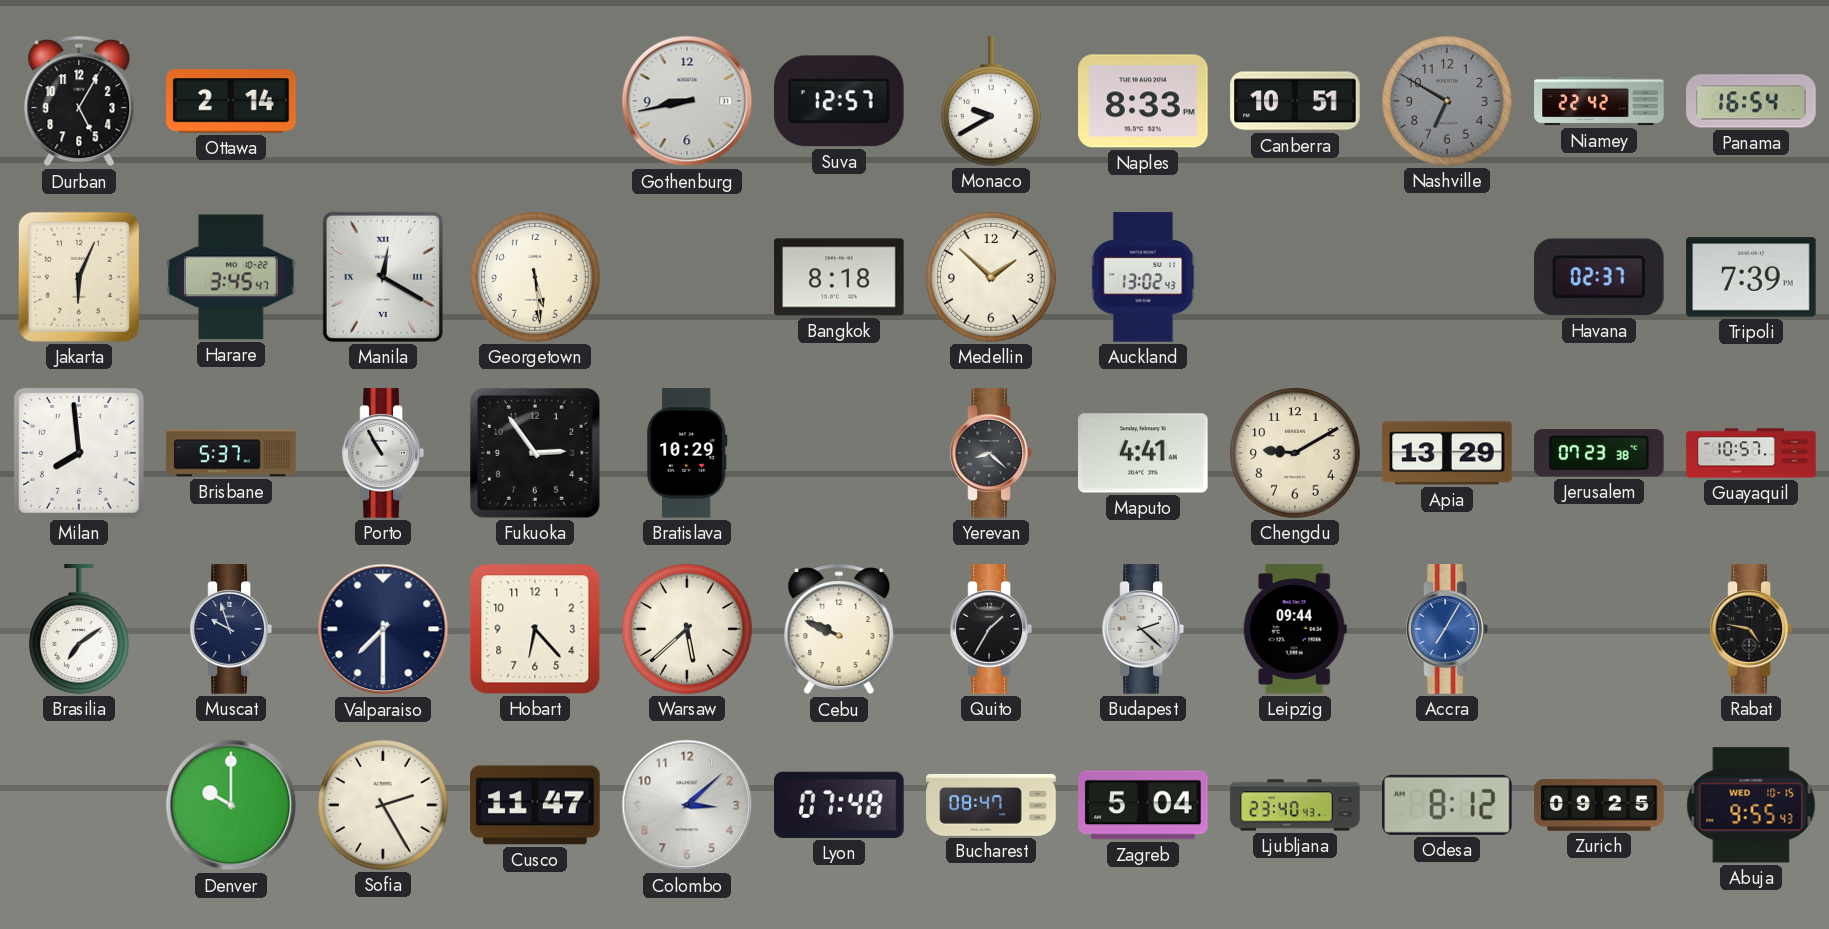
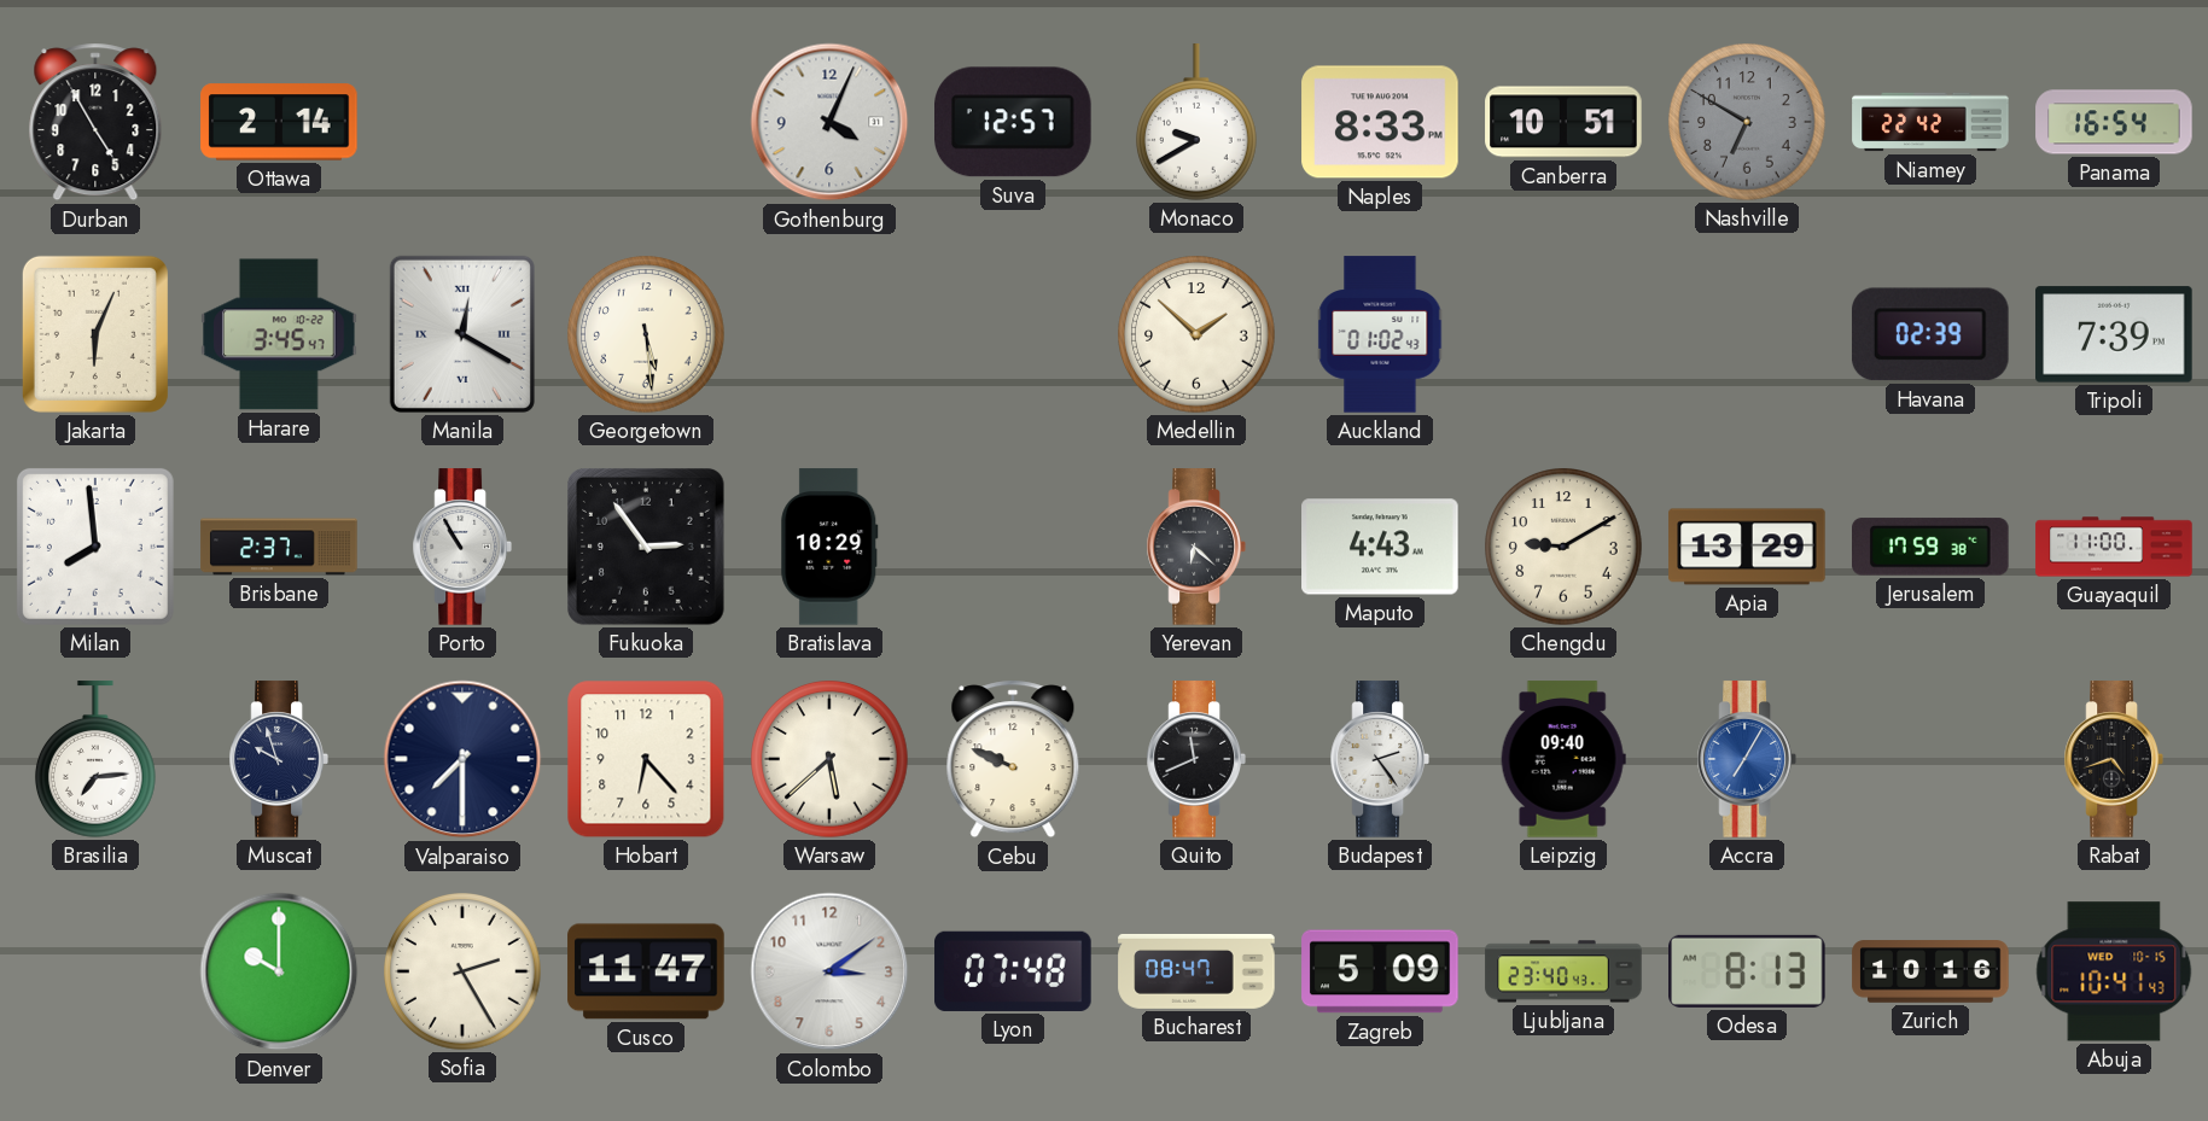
Durban: 5:05 -> 4:55
Gothenburg: 8:43 -> 4:04
Bangkok: 8:18 -> none
Auckland: 13:02 -> 01:02
Havana: 02:37 -> 02:39
Brisbane: 5:37 -> 2:37
Yerevan: 8:22 -> 6:22
Maputo: 4:41 -> 4:43
Jerusalem: 07:23 -> 17:59
Guayaquil: 10:57 -> 11:00
Brasilia: 7:09 -> 7:14
Quito: 1:35 -> 11:41
Budapest: 2:22 -> 2:24
Leipzig: 09:44 -> 09:40
Rabat: 4:47 -> 4:42
Colombo: 3:08 -> 3:09
Zagreb: 5:04 -> 5:09
Odesa: 8:12 -> 8:13
Zurich: 09:25 -> 10:16
Abuja: 9:55 -> 10:41
